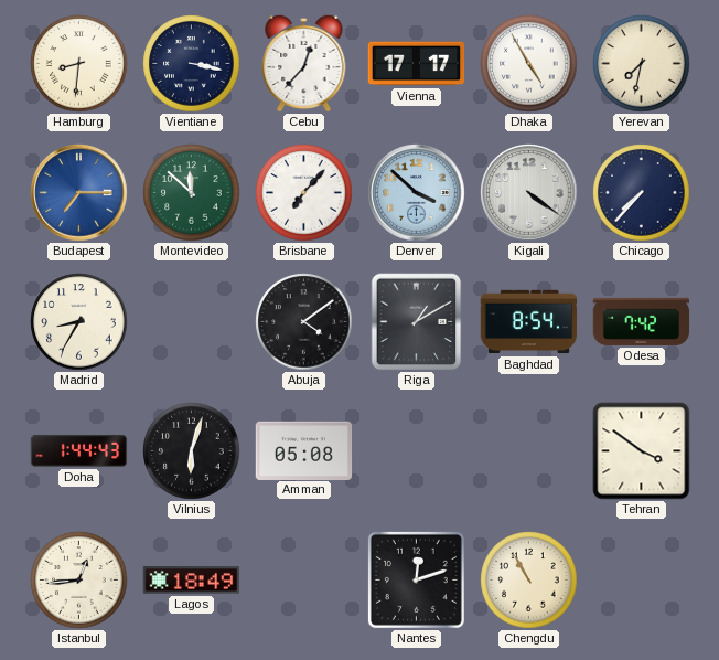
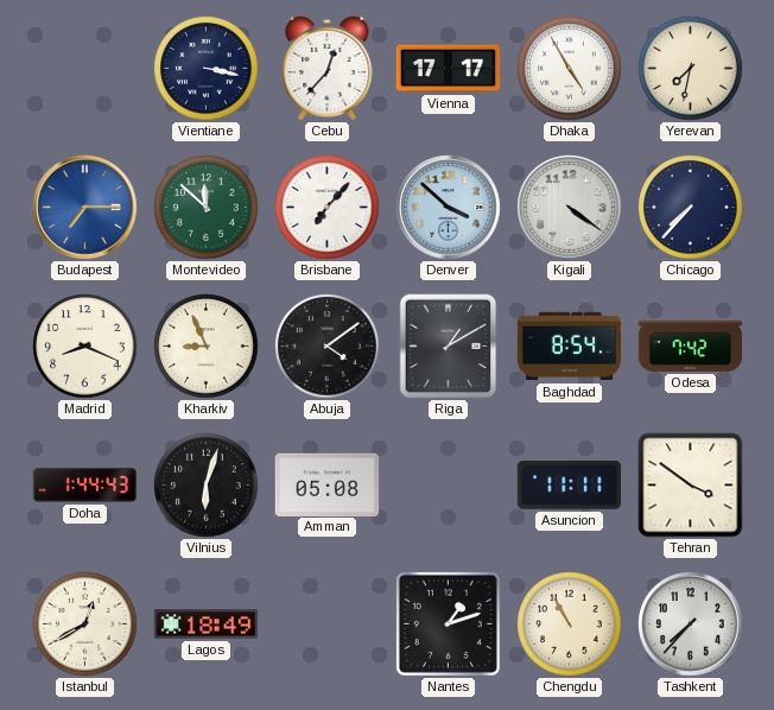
Hamburg: 8:31 -> none
Madrid: 8:35 -> 8:19
Kharkiv: none -> 8:56
Asuncion: none -> 11:11
Istanbul: 12:44 -> 12:40
Nantes: 12:12 -> 1:12
Tashkent: none -> 7:37
